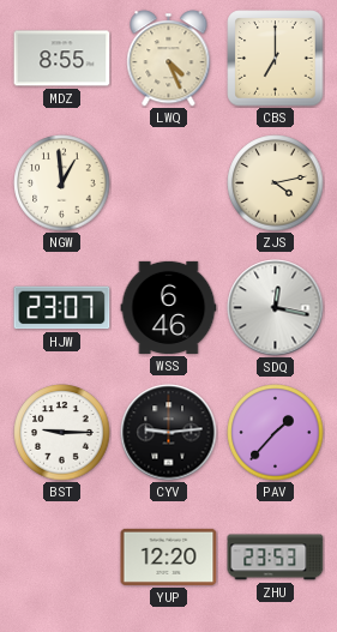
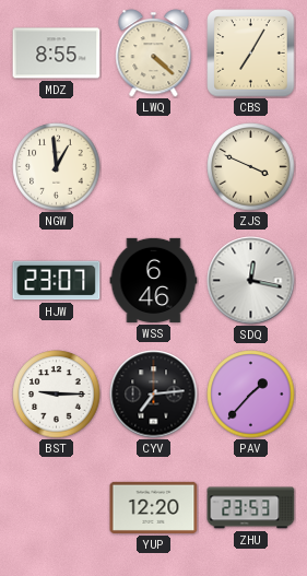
LWQ: 4:26 -> 4:22
CBS: 7:00 -> 7:05
ZJS: 4:13 -> 3:49
CYV: 9:14 -> 7:14
